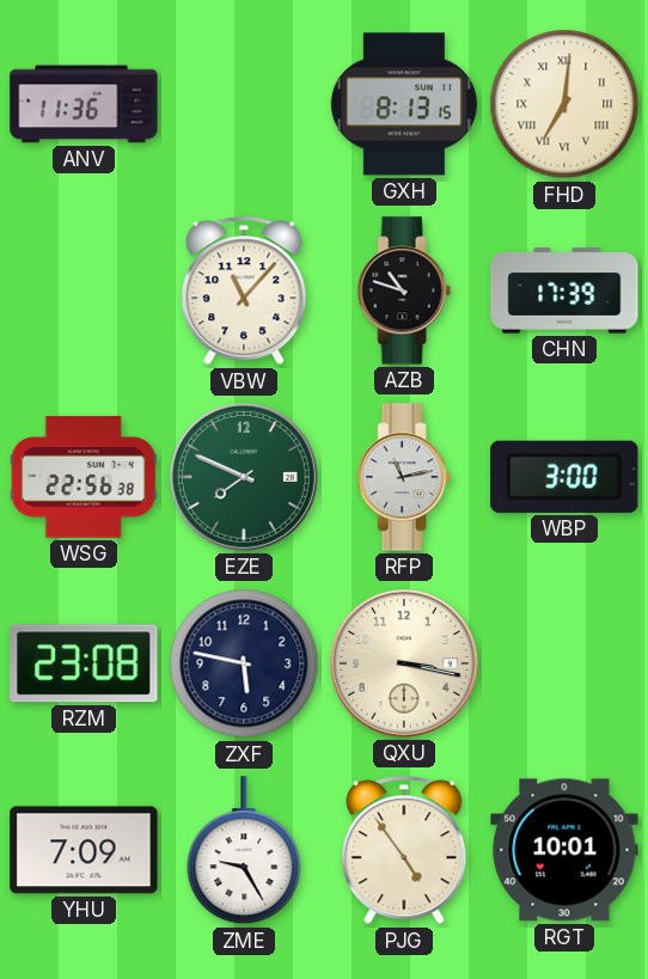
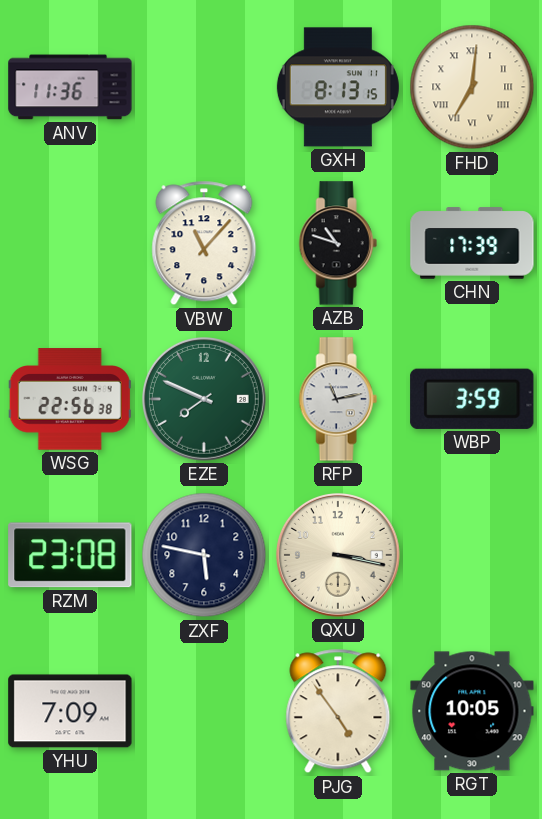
WBP: 3:00 -> 3:59
ZME: 9:25 -> none
RGT: 10:01 -> 10:05
